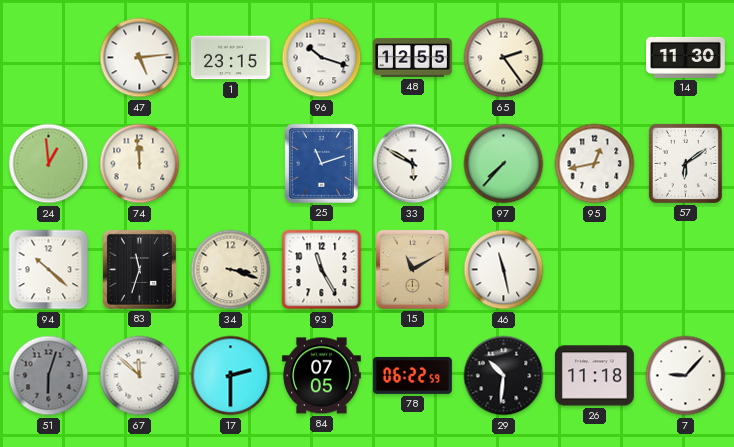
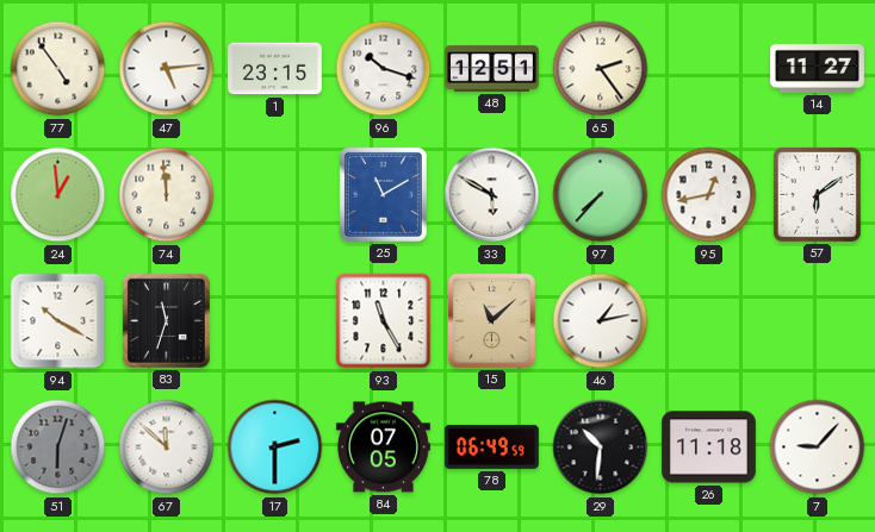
77: none -> 4:54
48: 12:55 -> 12:51
14: 11:30 -> 11:27
25: 11:12 -> 11:10
94: 10:22 -> 10:20
34: 3:18 -> none
15: 11:10 -> 11:08
46: 11:28 -> 1:13
78: 06:22 -> 06:49
